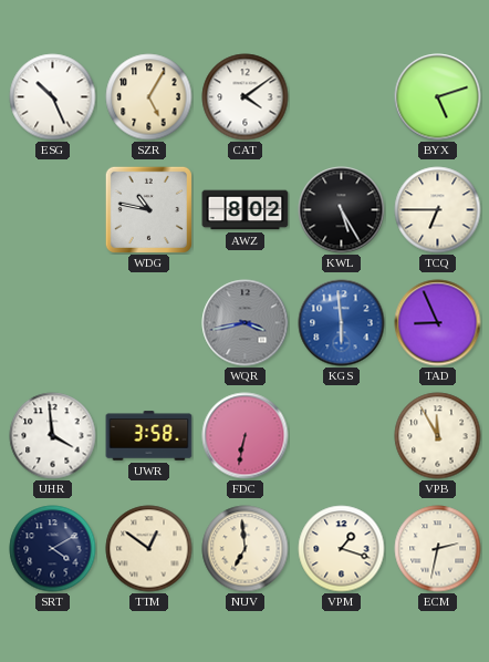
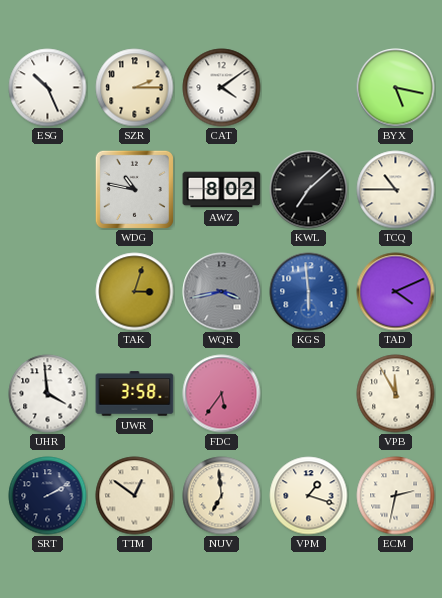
SZR: 5:05 -> 2:15
BYX: 5:12 -> 5:17
KWL: 5:25 -> 7:08
TCQ: 6:45 -> 10:45
TAK: none -> 3:03
TAD: 8:56 -> 4:11
FDC: 6:32 -> 5:36
SRT: 4:10 -> 2:10
